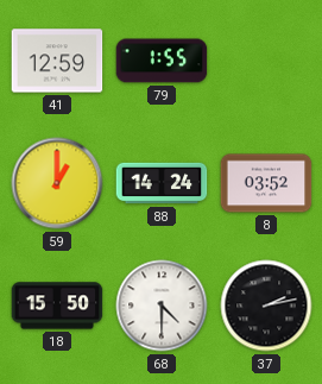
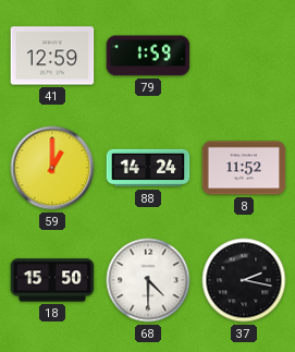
79: 1:55 -> 1:59
8: 03:52 -> 11:52
37: 2:13 -> 2:17
